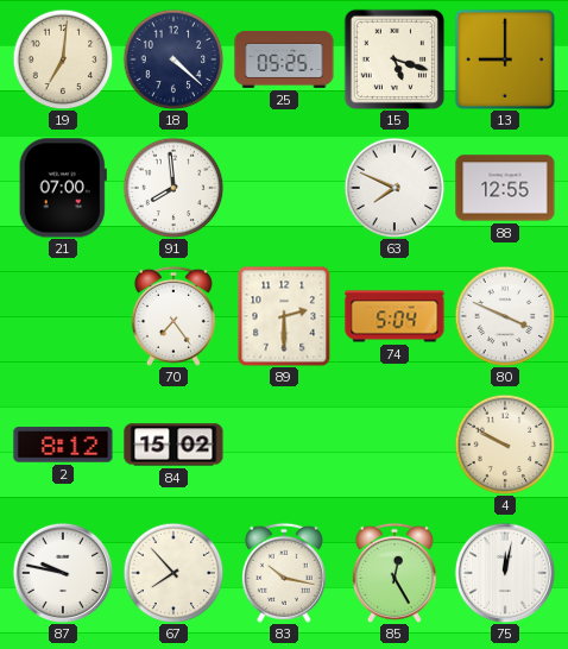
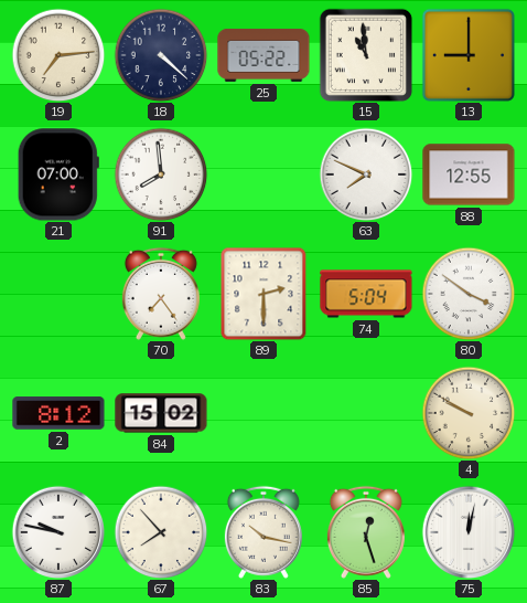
19: 7:01 -> 7:14
25: 05:25 -> 05:22
15: 5:18 -> 10:59
80: 3:49 -> 3:51
85: 12:25 -> 12:27
